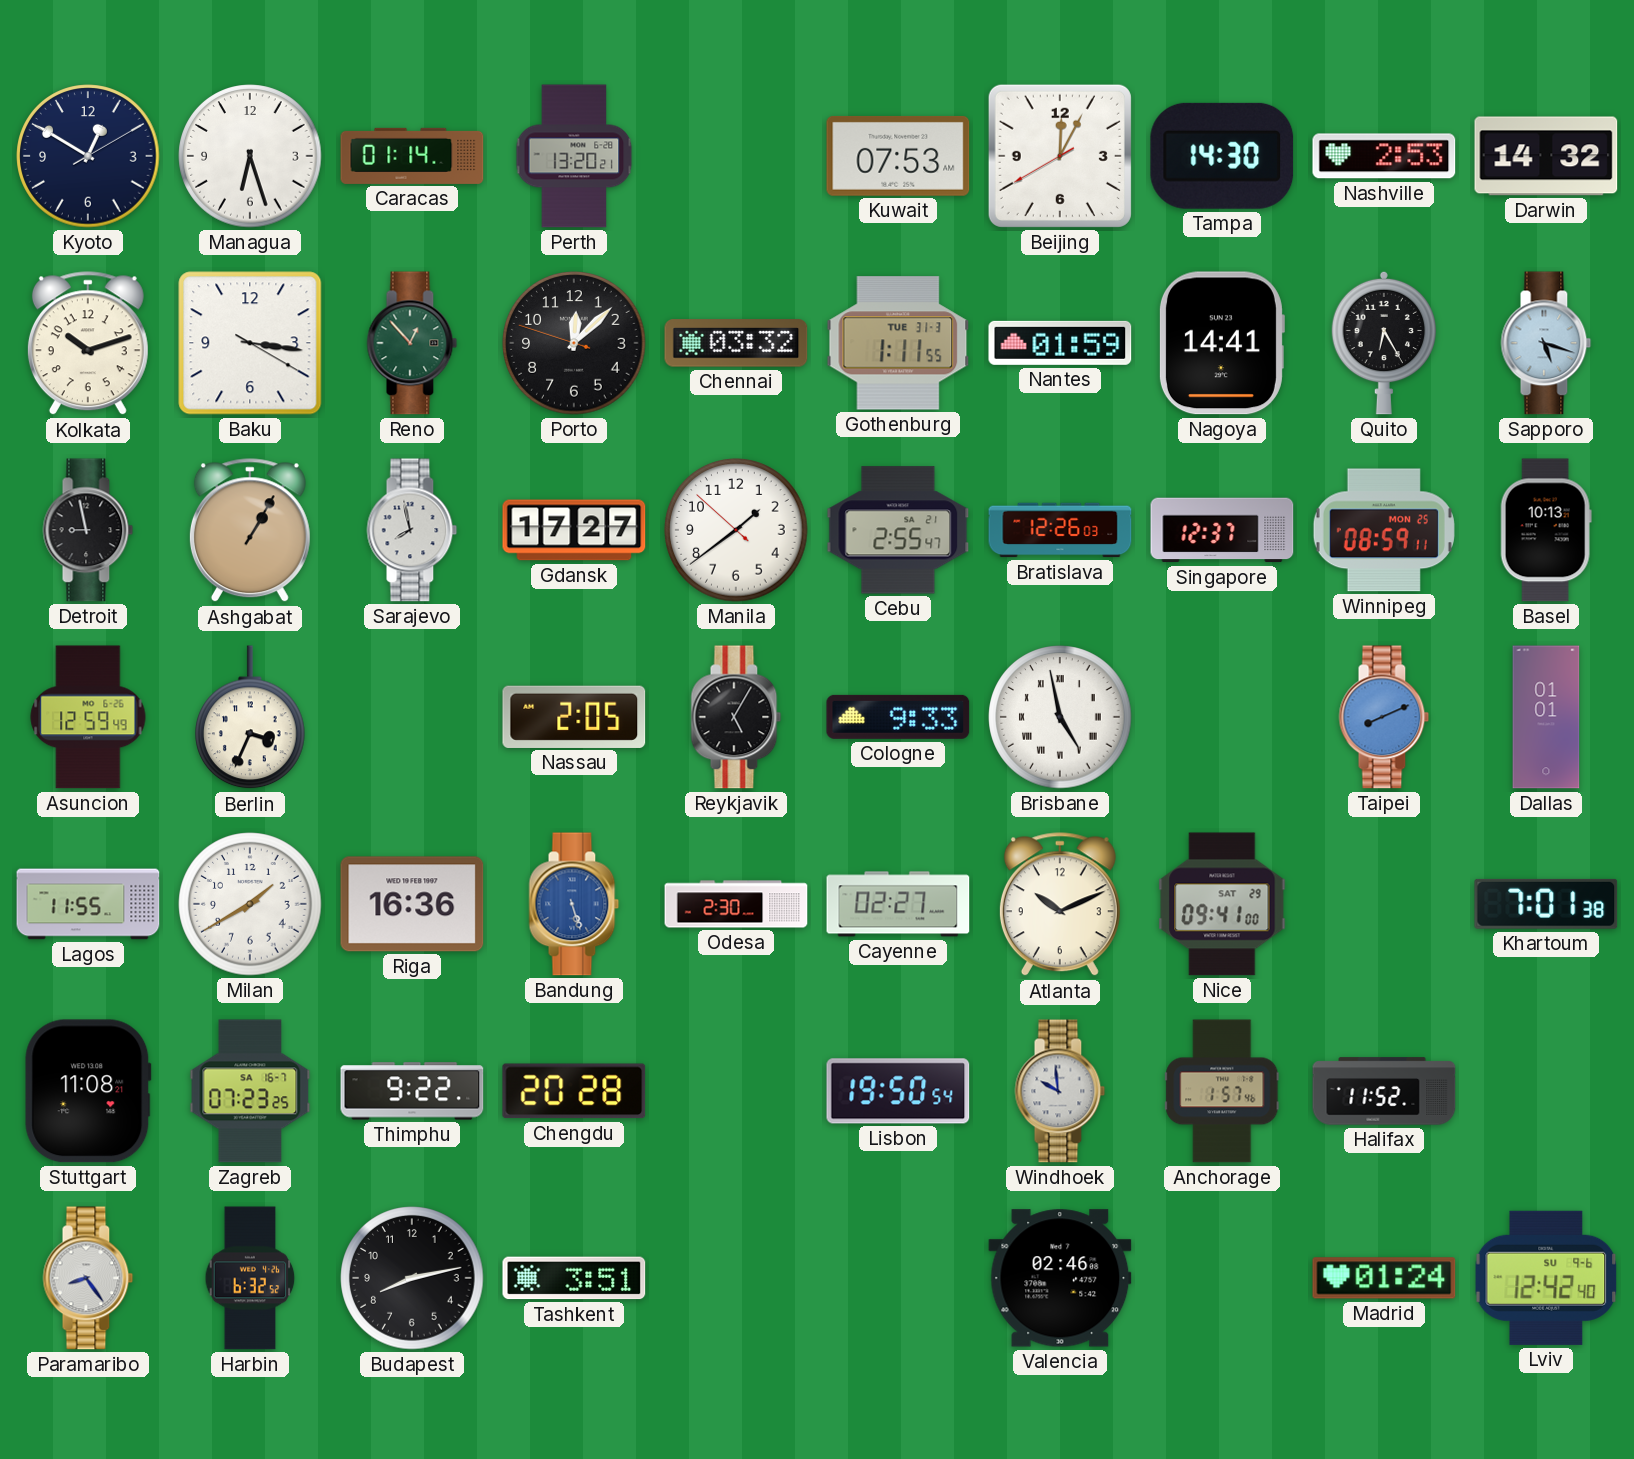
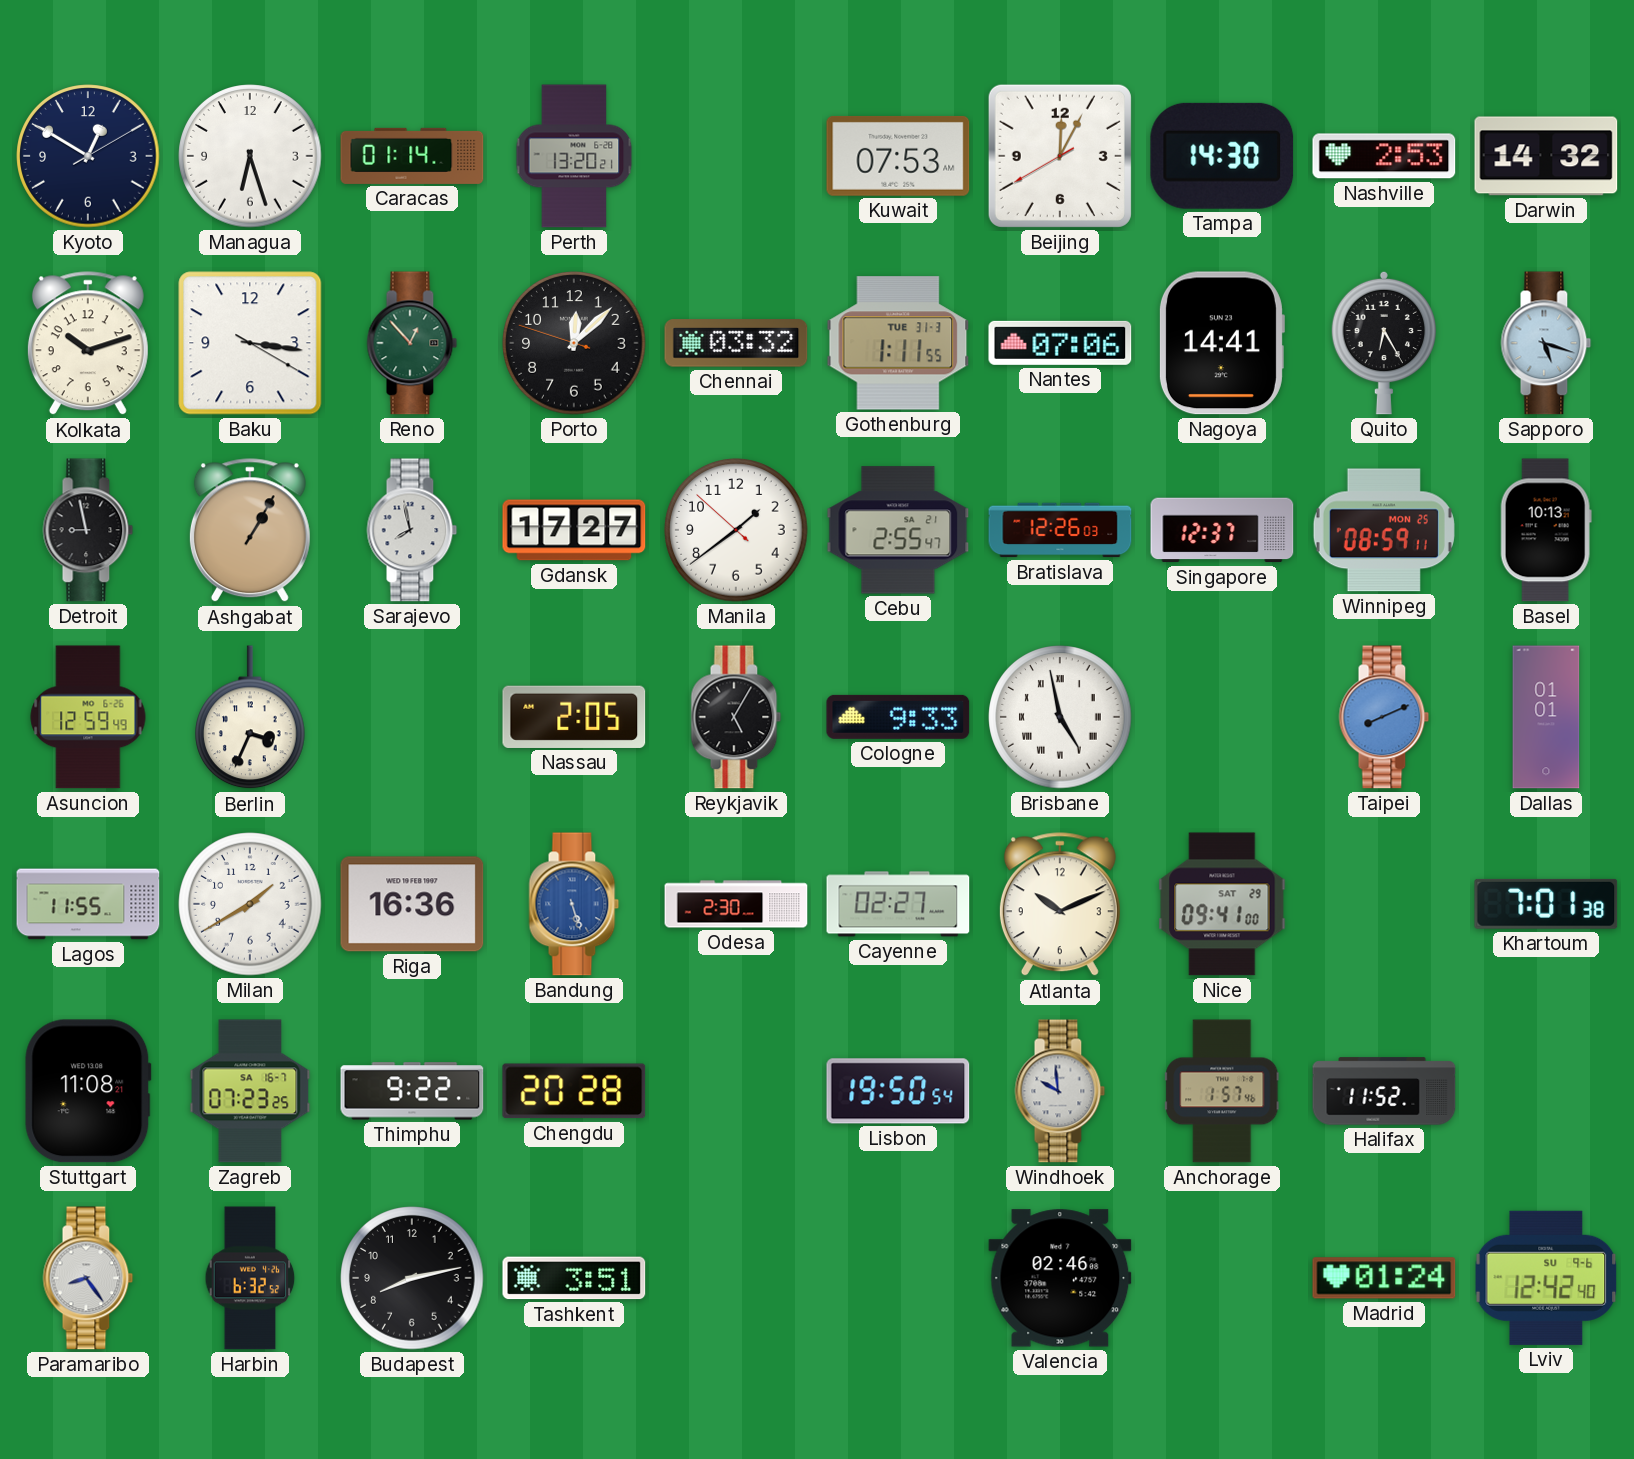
Nantes: 01:59 -> 07:06
